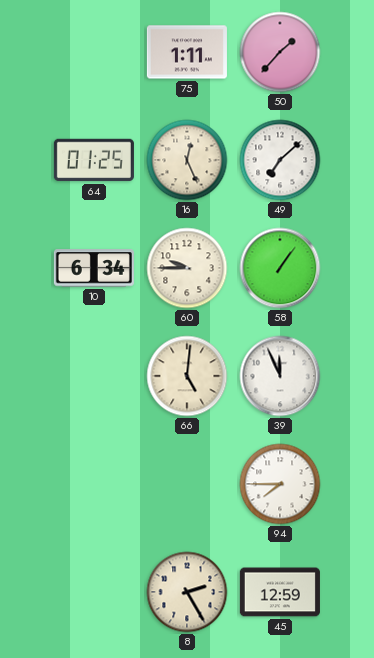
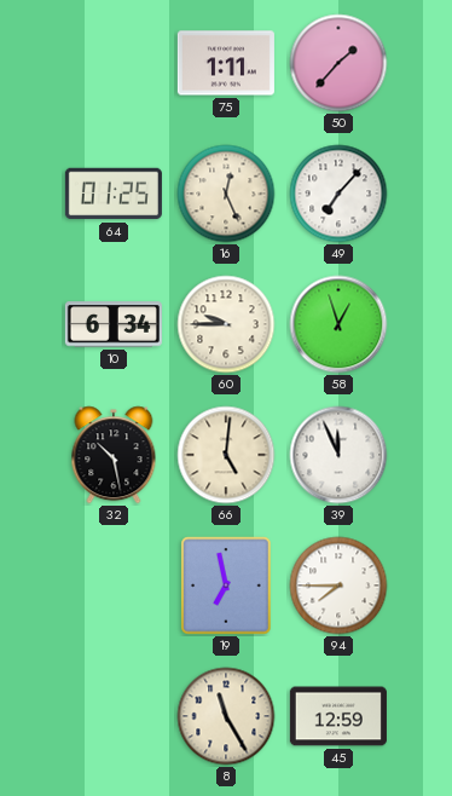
49: 7:08 -> 7:07
58: 1:06 -> 12:57
32: none -> 10:28
19: none -> 6:58
8: 2:25 -> 11:25
